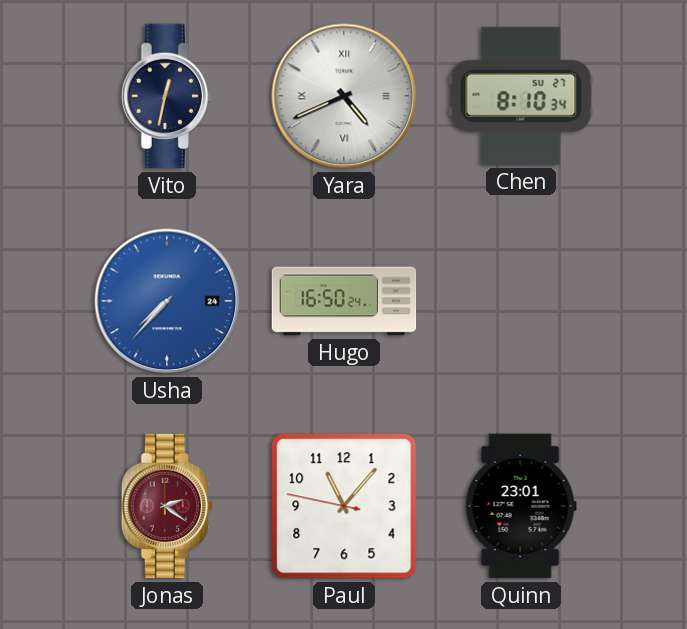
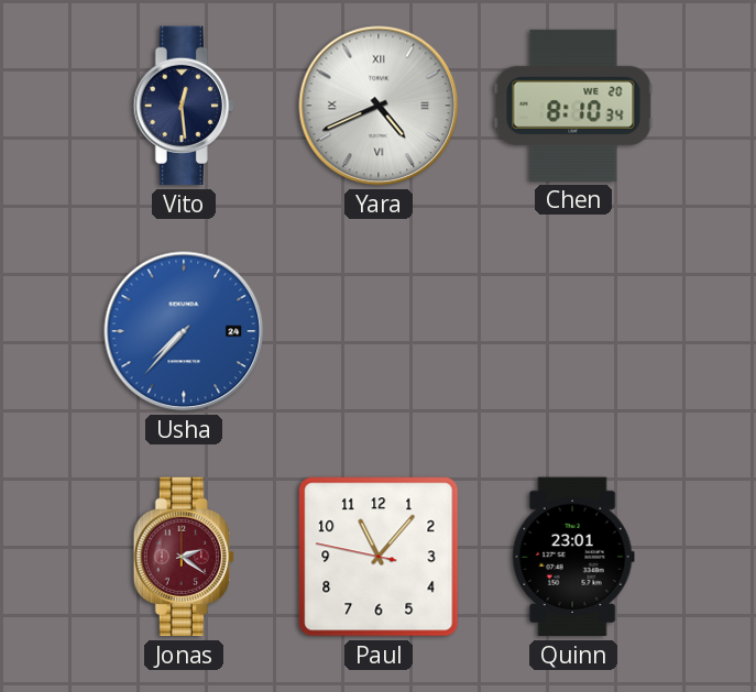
Vito: 12:32 -> 12:29
Chen date: SU 27 -> WE 20
Hugo: 16:50 -> none
